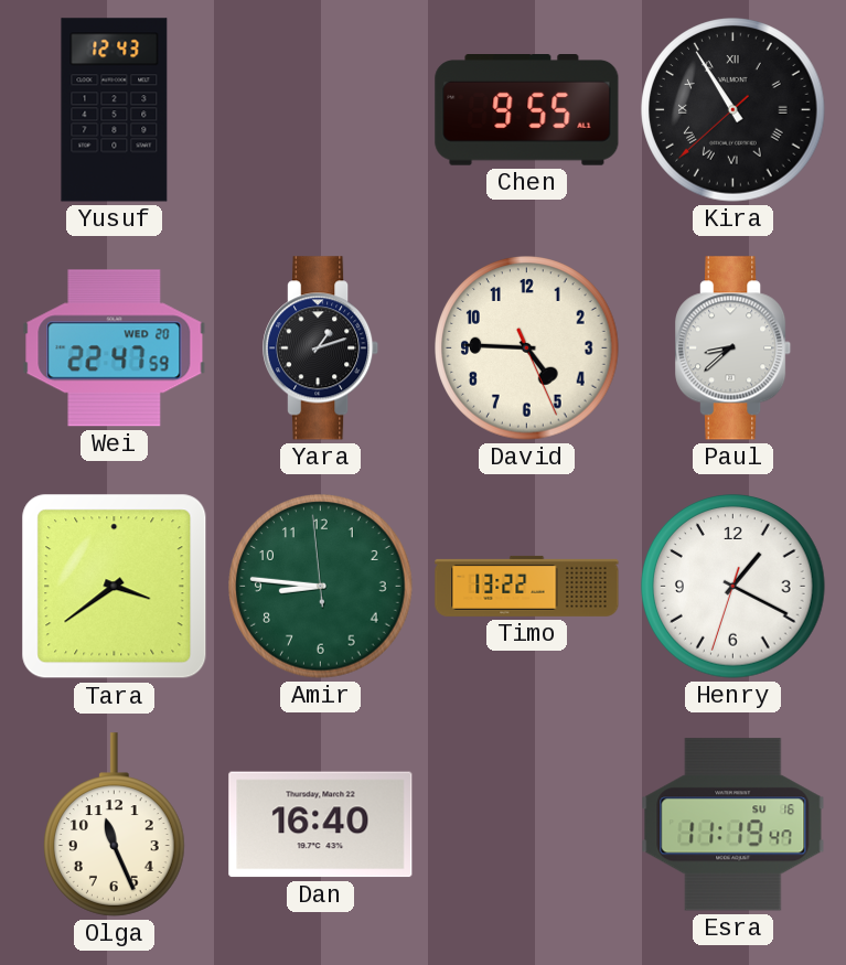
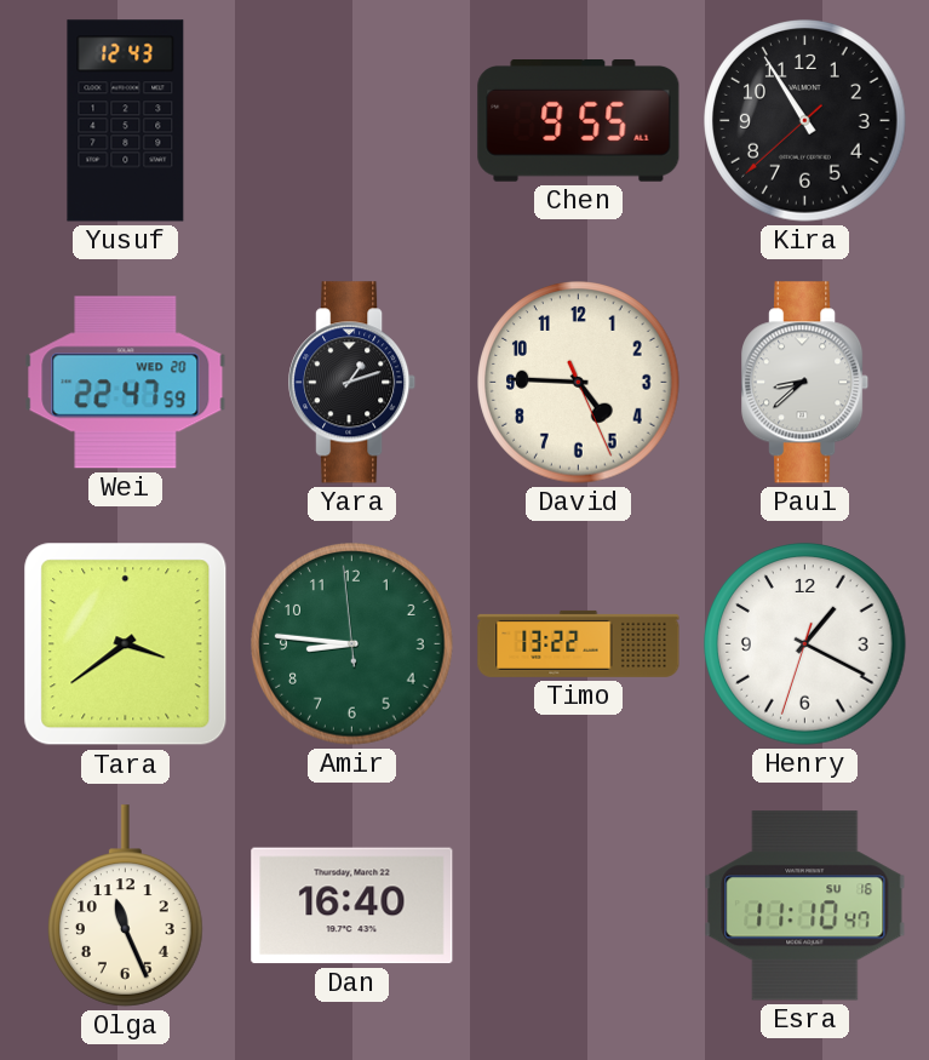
Kira numerals: Roman -> Arabic
Esra: 11:19 -> 11:10
